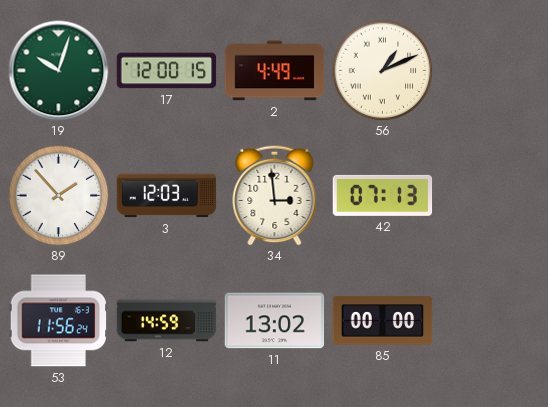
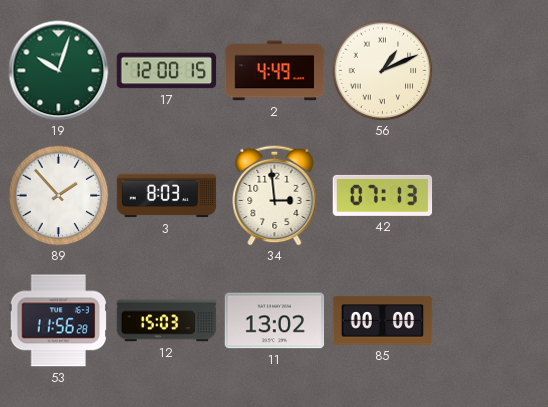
3: 12:03 -> 8:03
53: 11:56:24 -> 11:56:28
12: 14:59 -> 15:03
